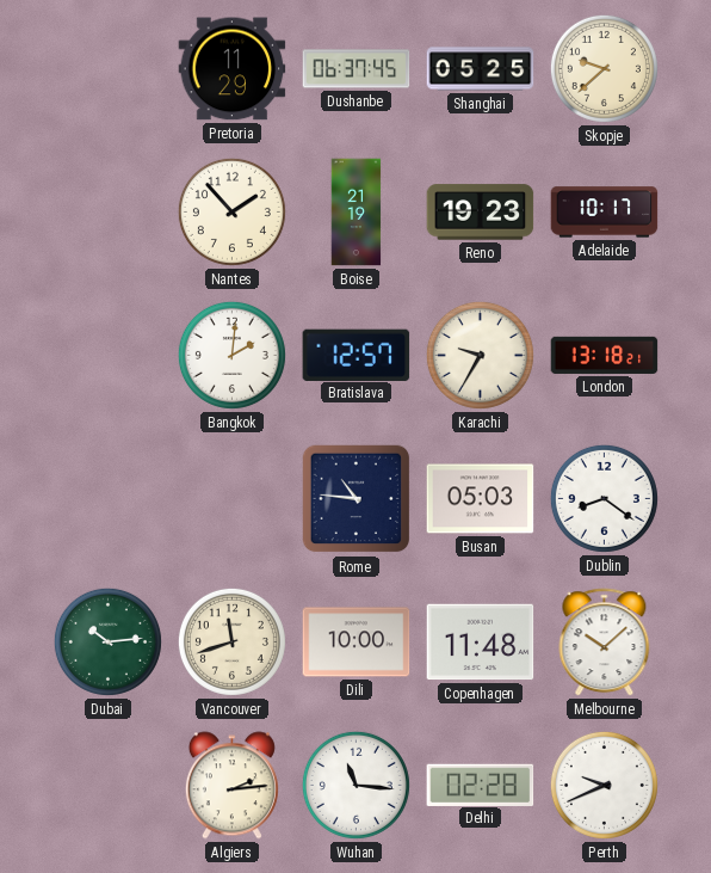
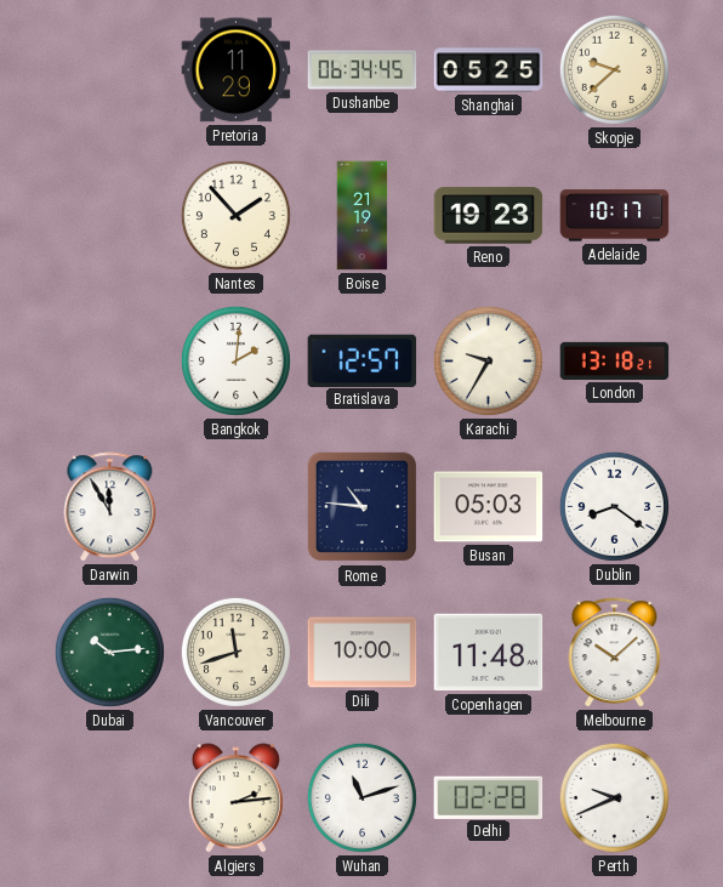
Dushanbe: 06:37 -> 06:34
Darwin: none -> 11:55
Wuhan: 11:16 -> 11:12
